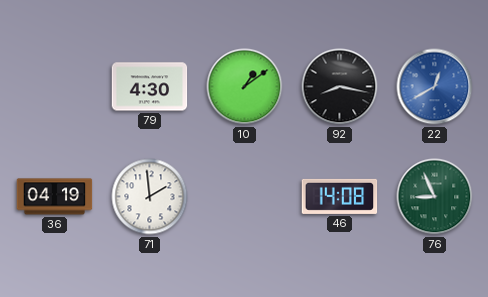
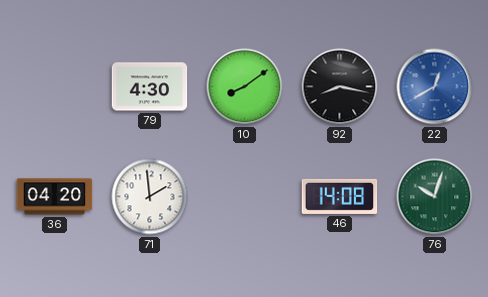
10: 1:09 -> 8:09
36: 04:19 -> 04:20
76: 8:56 -> 10:03
